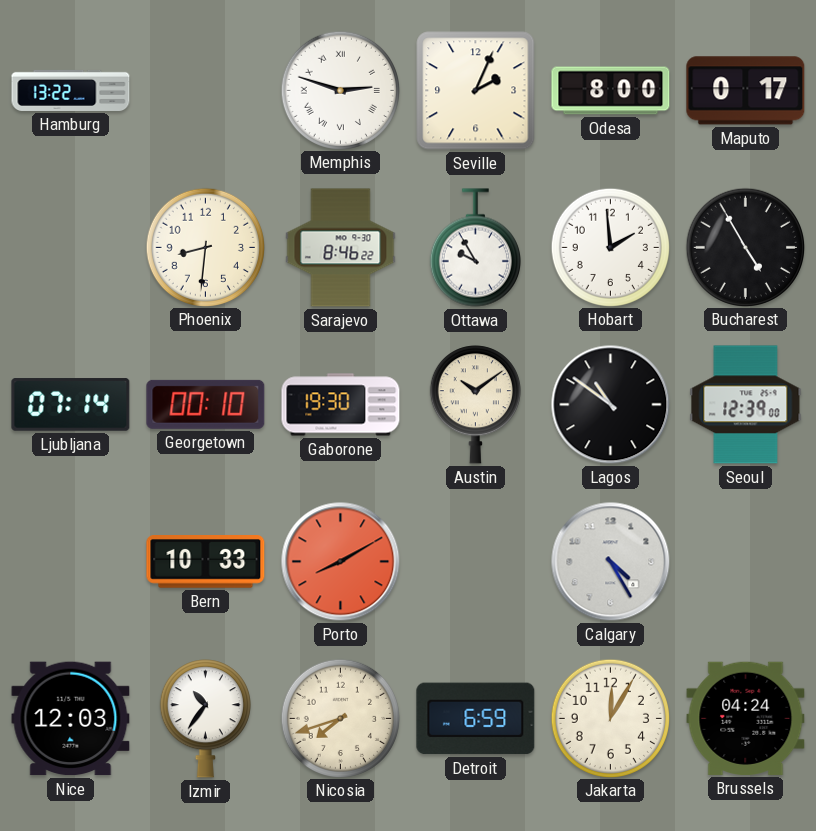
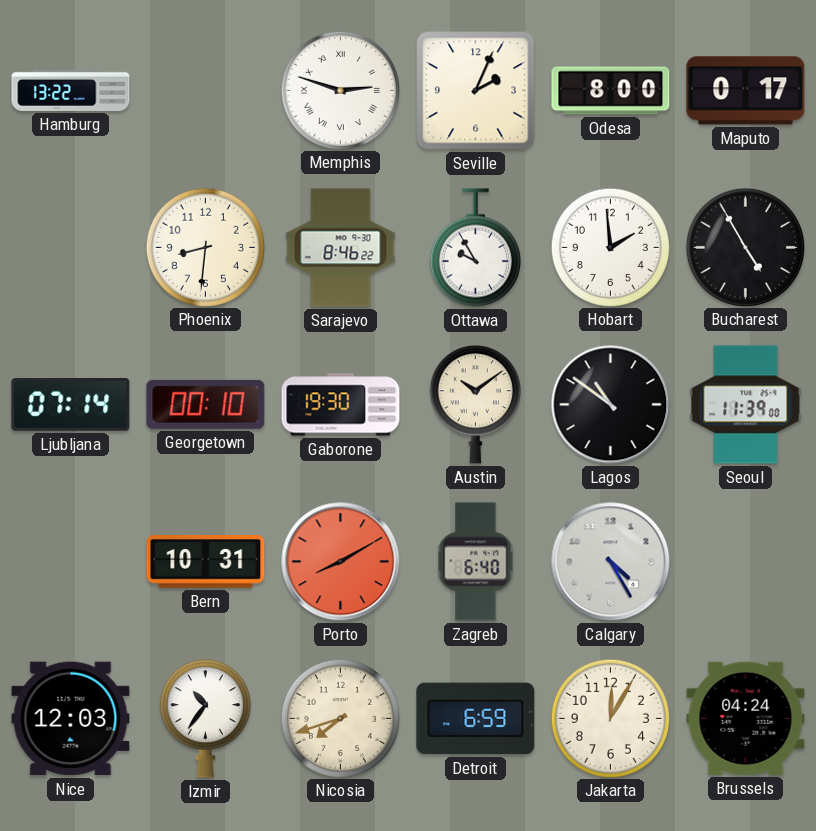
Seoul: 12:39 -> 11:39
Bern: 10:33 -> 10:31
Zagreb: none -> 6:40
